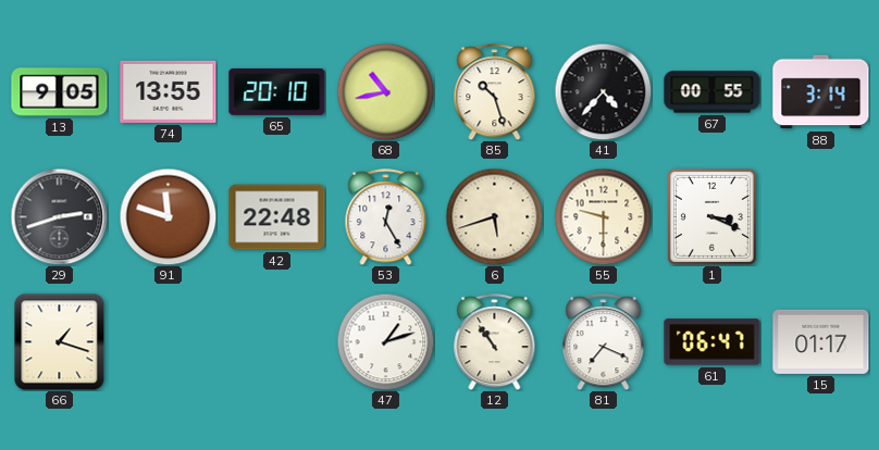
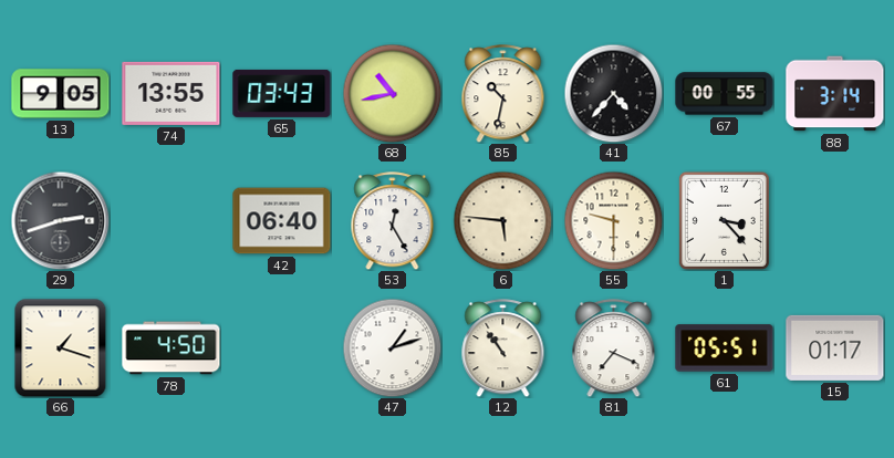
65: 20:10 -> 03:43
85: 10:27 -> 10:32
91: 11:48 -> none
42: 22:48 -> 06:40
6: 5:42 -> 5:46
1: 3:19 -> 3:23
78: none -> 4:50
61: 06:47 -> 05:51
